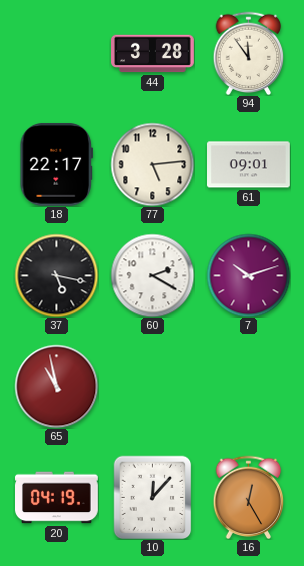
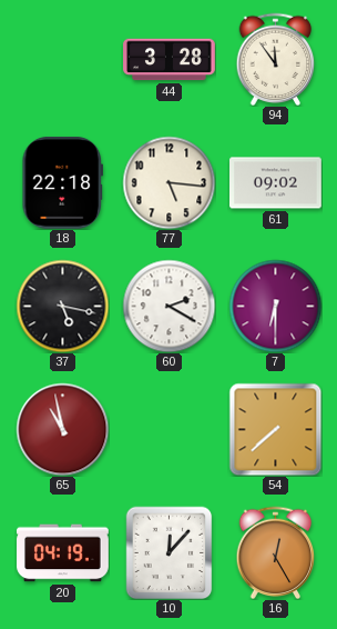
18: 22:17 -> 22:18
77: 5:14 -> 5:16
61: 09:01 -> 09:02
7: 10:12 -> 6:30
54: none -> 7:38
